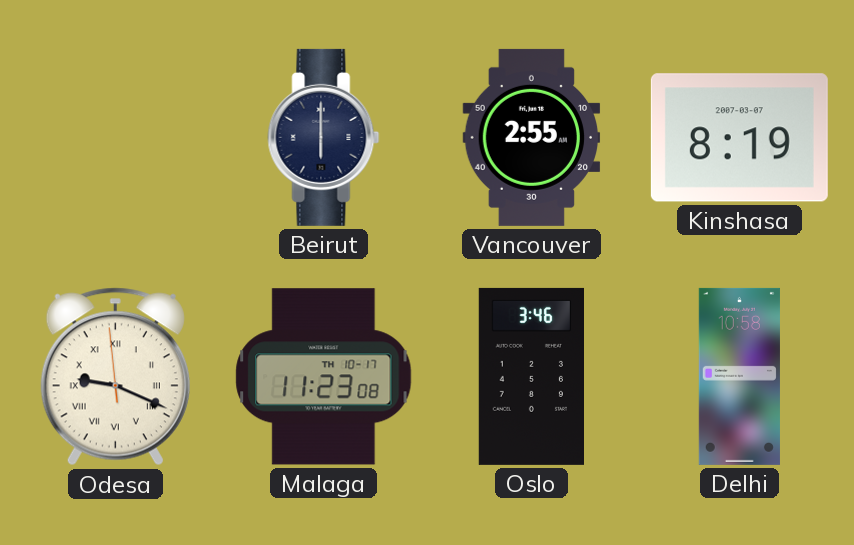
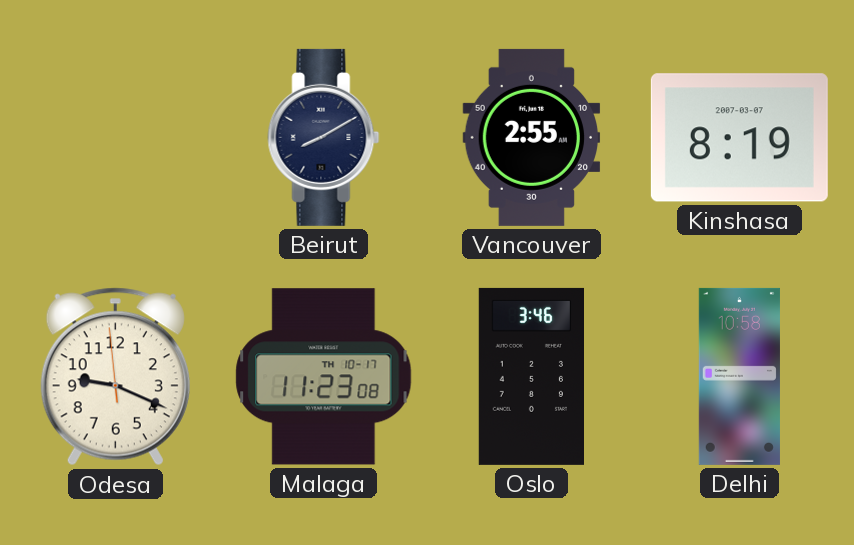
Beirut: 6:00 -> 8:10
Odesa numerals: Roman -> Arabic
